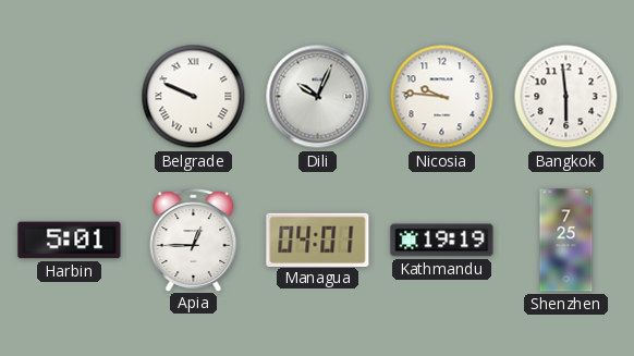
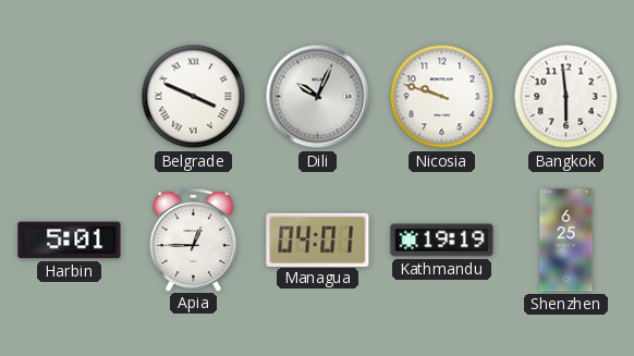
Belgrade: 9:49 -> 3:49
Nicosia: 9:46 -> 9:48
Shenzhen: 7:25 -> 6:25
